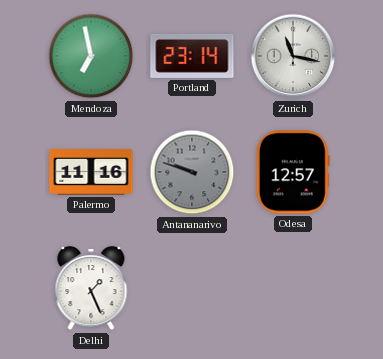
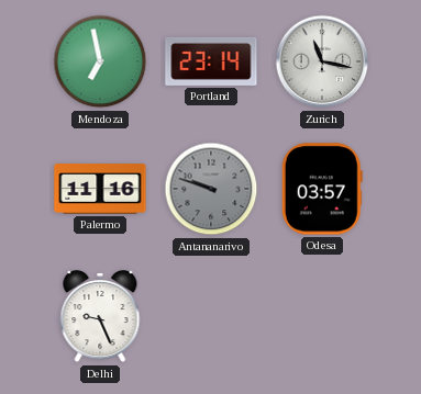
Odesa: 12:57 -> 03:57
Delhi: 1:26 -> 9:26
